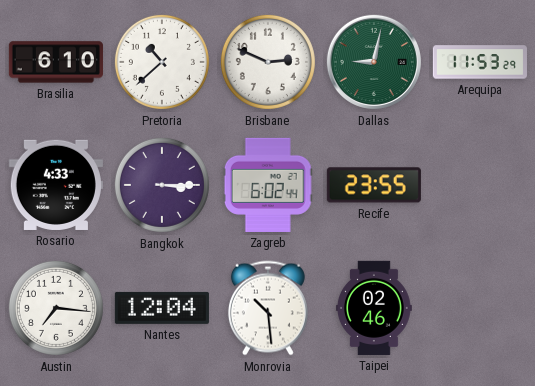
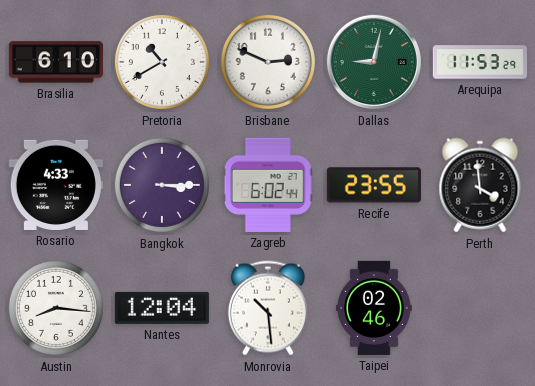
Pretoria: 10:38 -> 10:40
Perth: none -> 3:59
Austin: 7:16 -> 8:16
